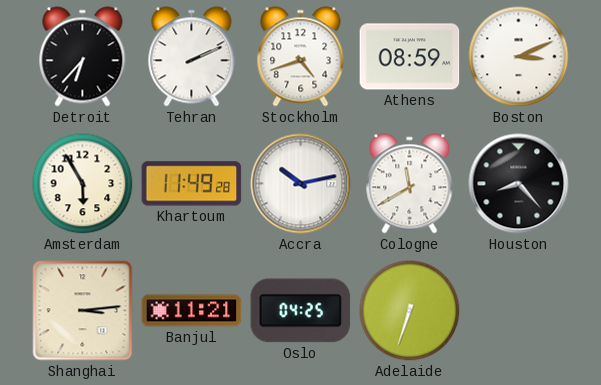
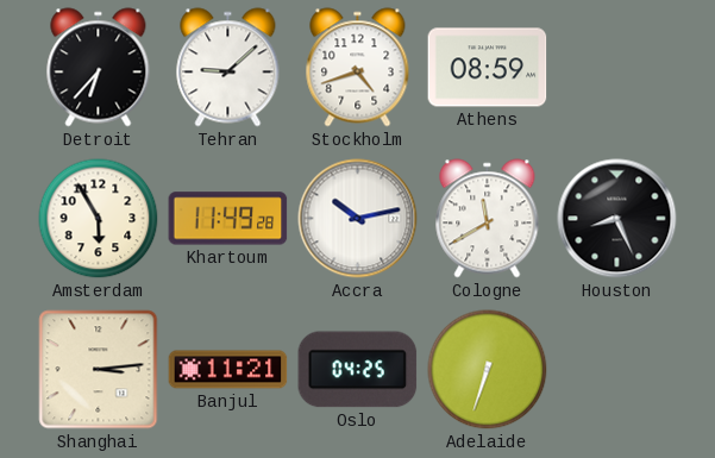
Tehran: 2:11 -> 9:08
Boston: 3:11 -> none
Houston: 8:23 -> 8:26
